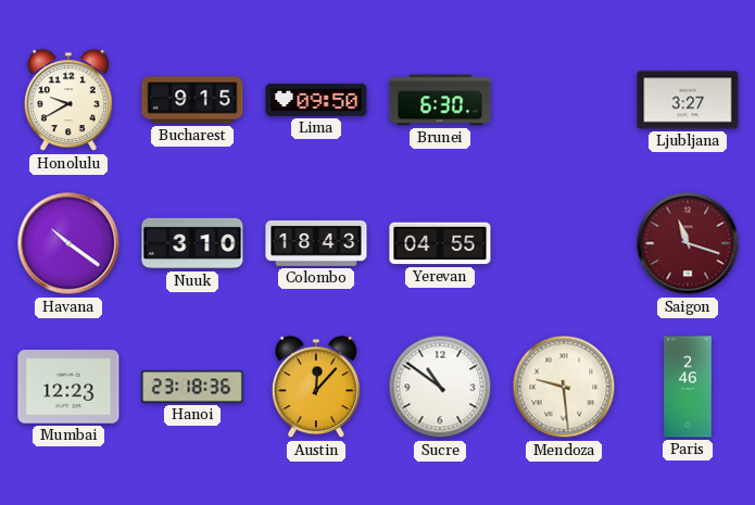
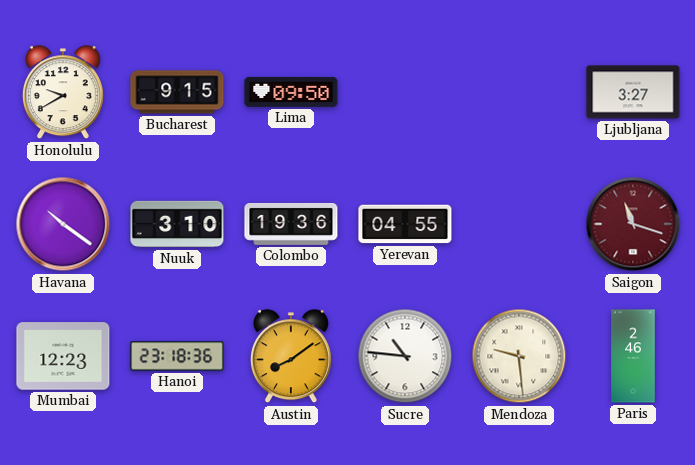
Brunei: 6:30 -> none
Colombo: 18:43 -> 19:36
Austin: 12:07 -> 8:09
Sucre: 10:51 -> 10:46
